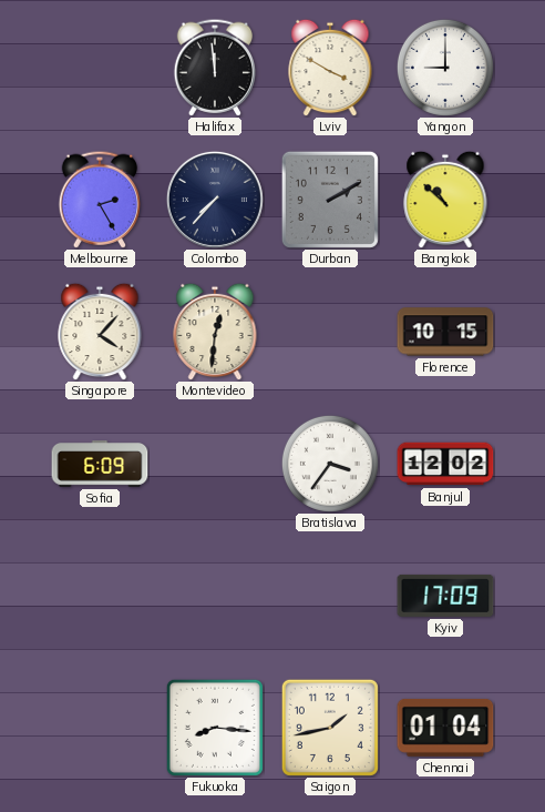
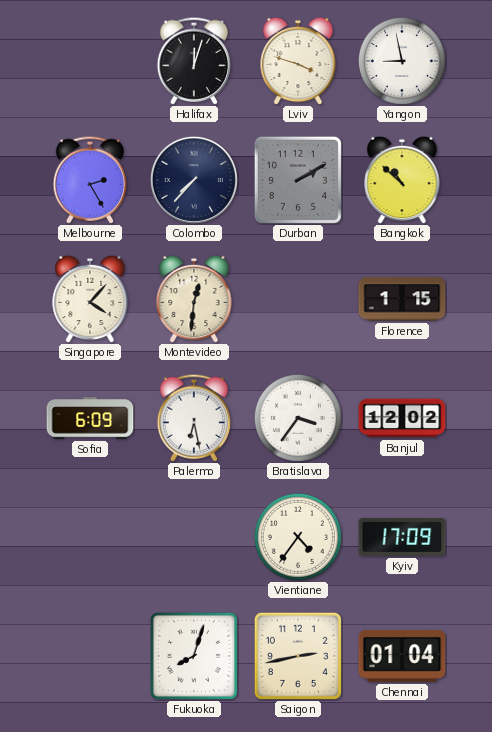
Halifax: 11:59 -> 12:03
Lviv: 3:50 -> 3:48
Yangon: 9:00 -> 8:58
Florence: 10:15 -> 1:15
Palermo: none -> 6:28
Vientiane: none -> 4:36
Fukuoka: 8:16 -> 8:03
Saigon: 1:43 -> 2:43
